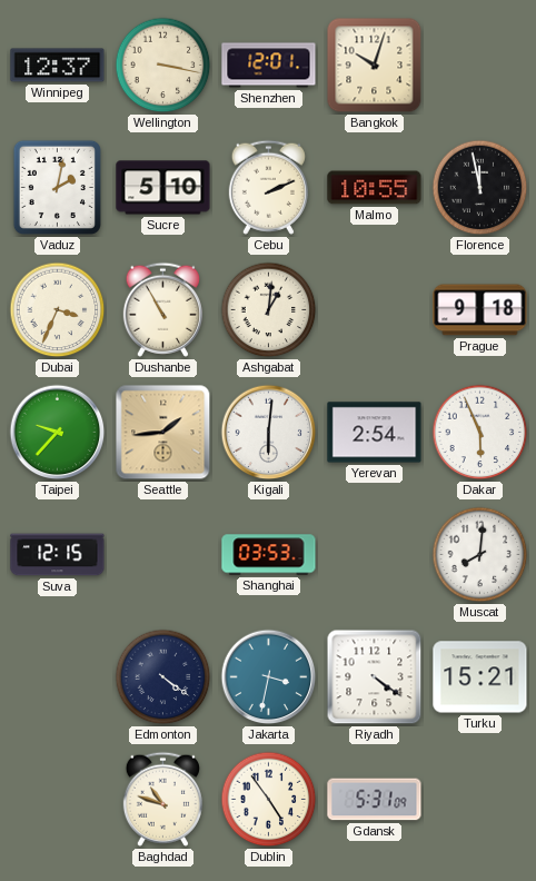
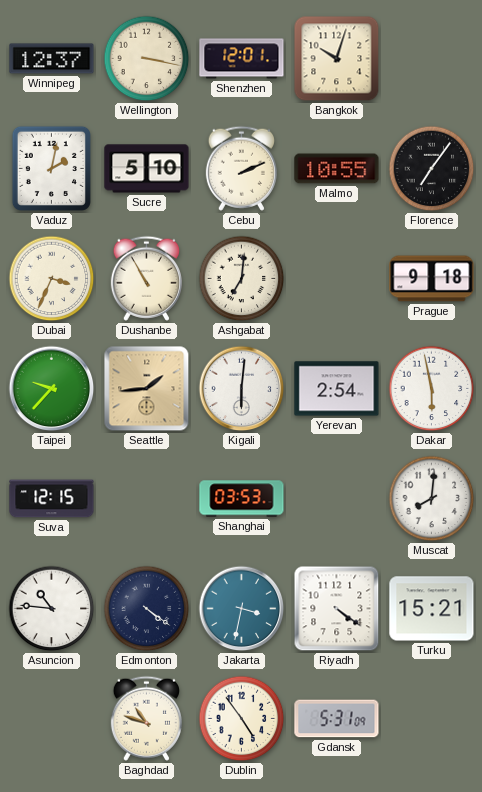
Florence: 11:58 -> 7:06
Ashgabat: 1:01 -> 7:01
Dakar: 5:56 -> 5:58
Asuncion: none -> 10:46
